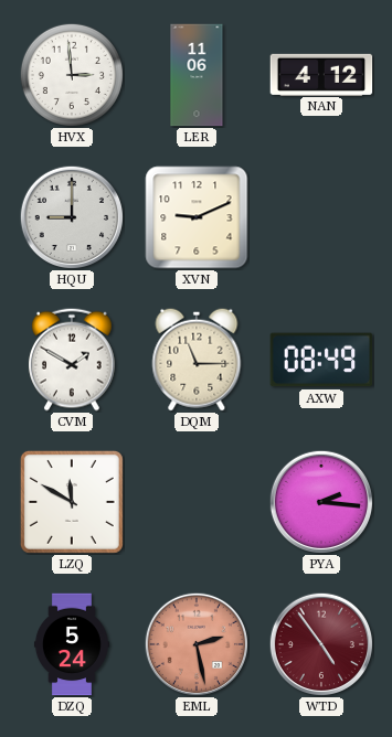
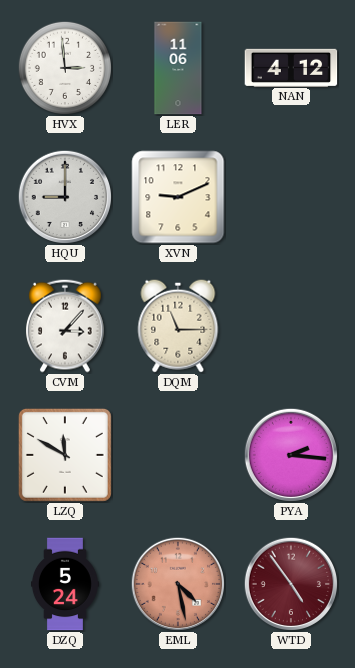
CVM: 1:50 -> 3:07
AXW: 08:49 -> none
EML: 2:28 -> 4:28
